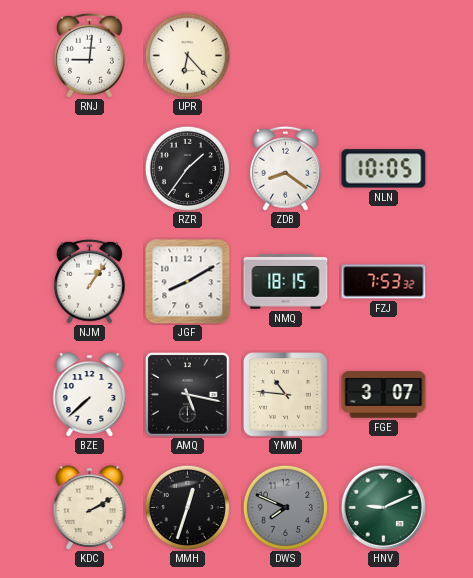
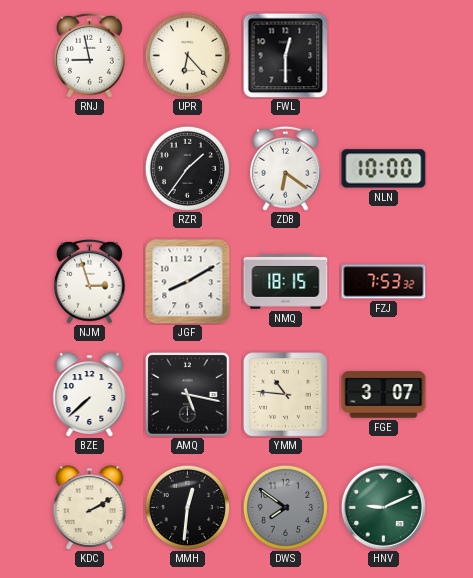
RNJ: 9:01 -> 8:58
FWL: none -> 12:30
ZDB: 8:21 -> 6:21
NLN: 10:05 -> 10:00
NJM: 1:06 -> 2:57
MMH: 12:33 -> 12:31
DWS: 7:49 -> 7:51
